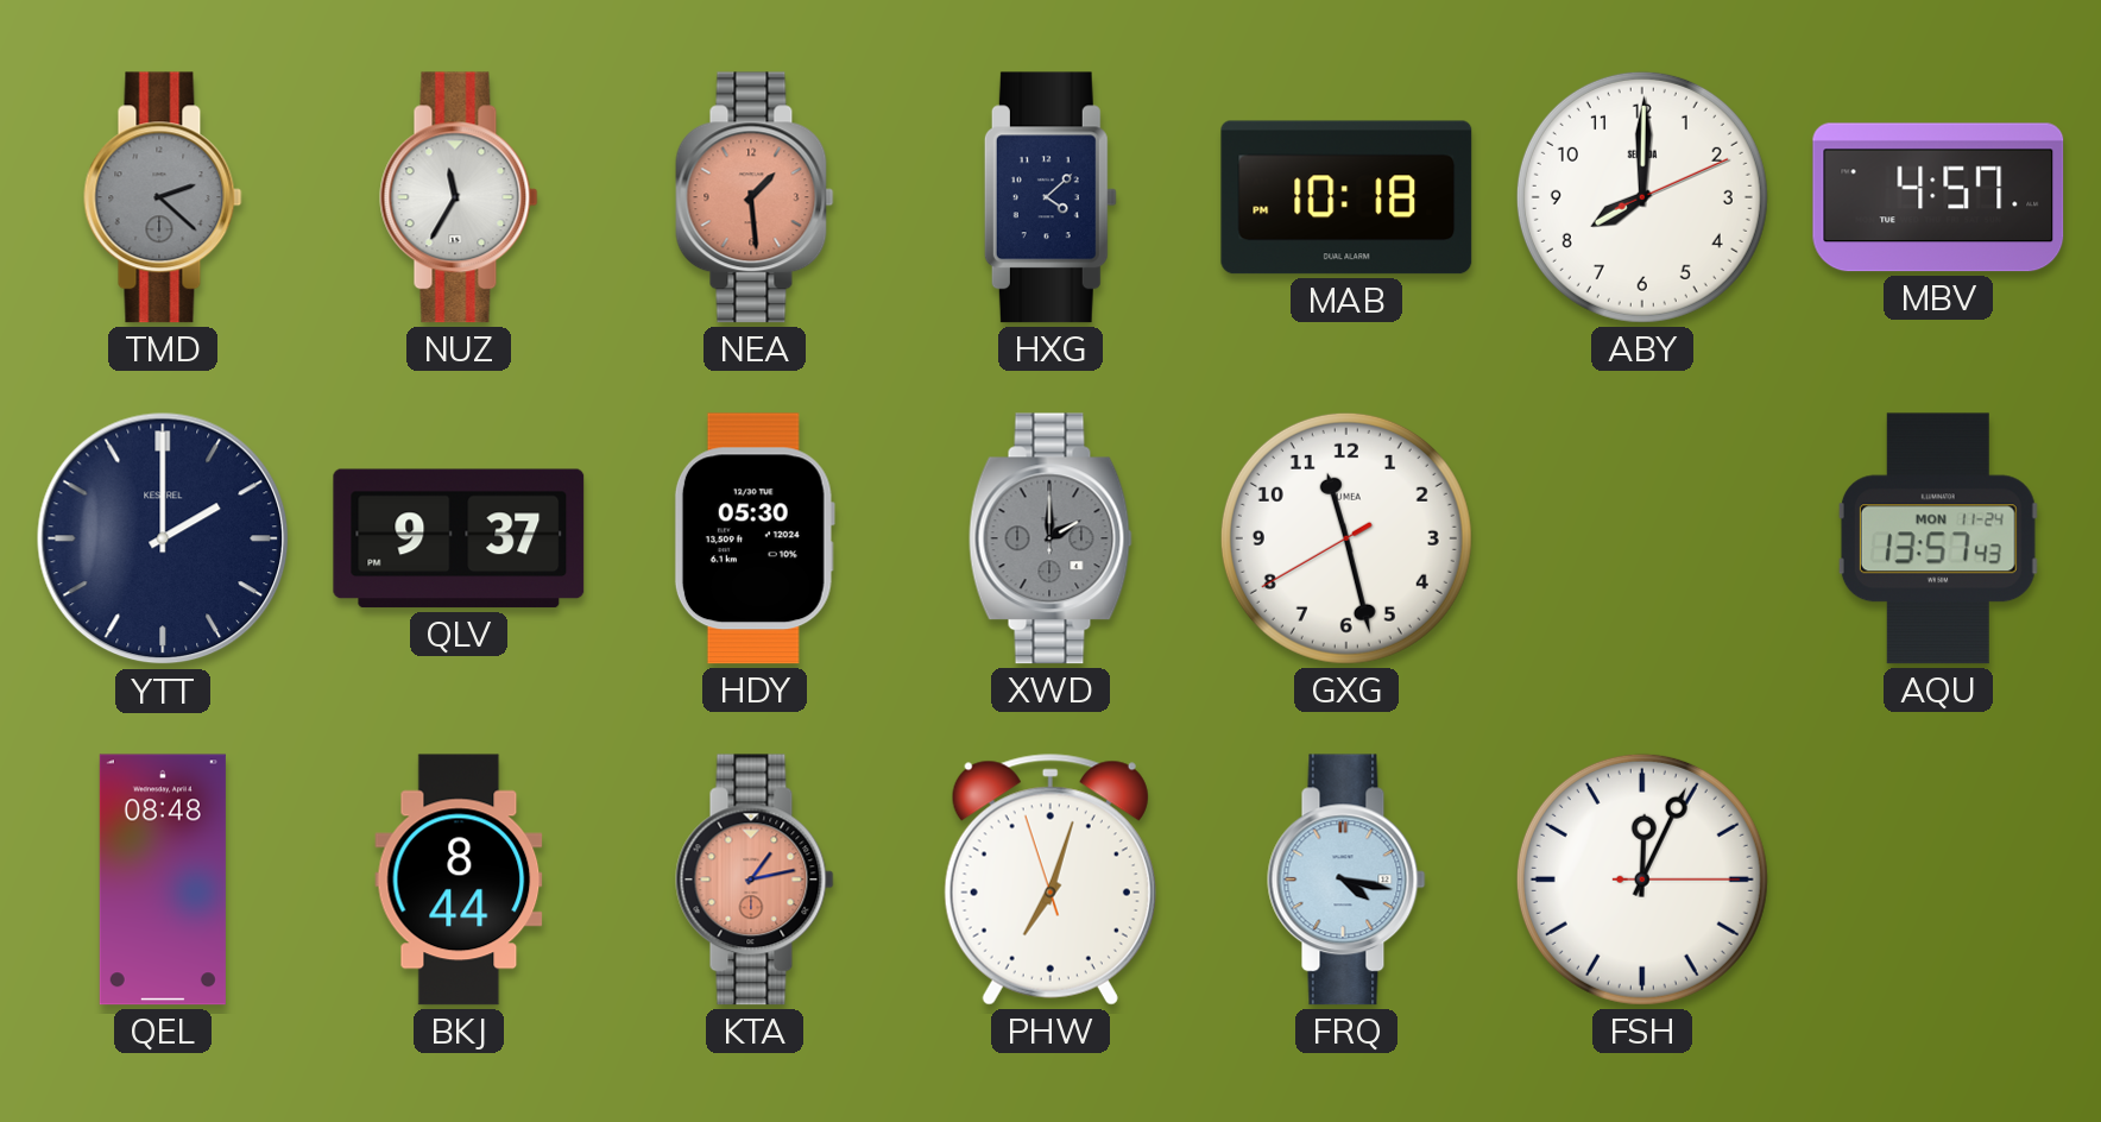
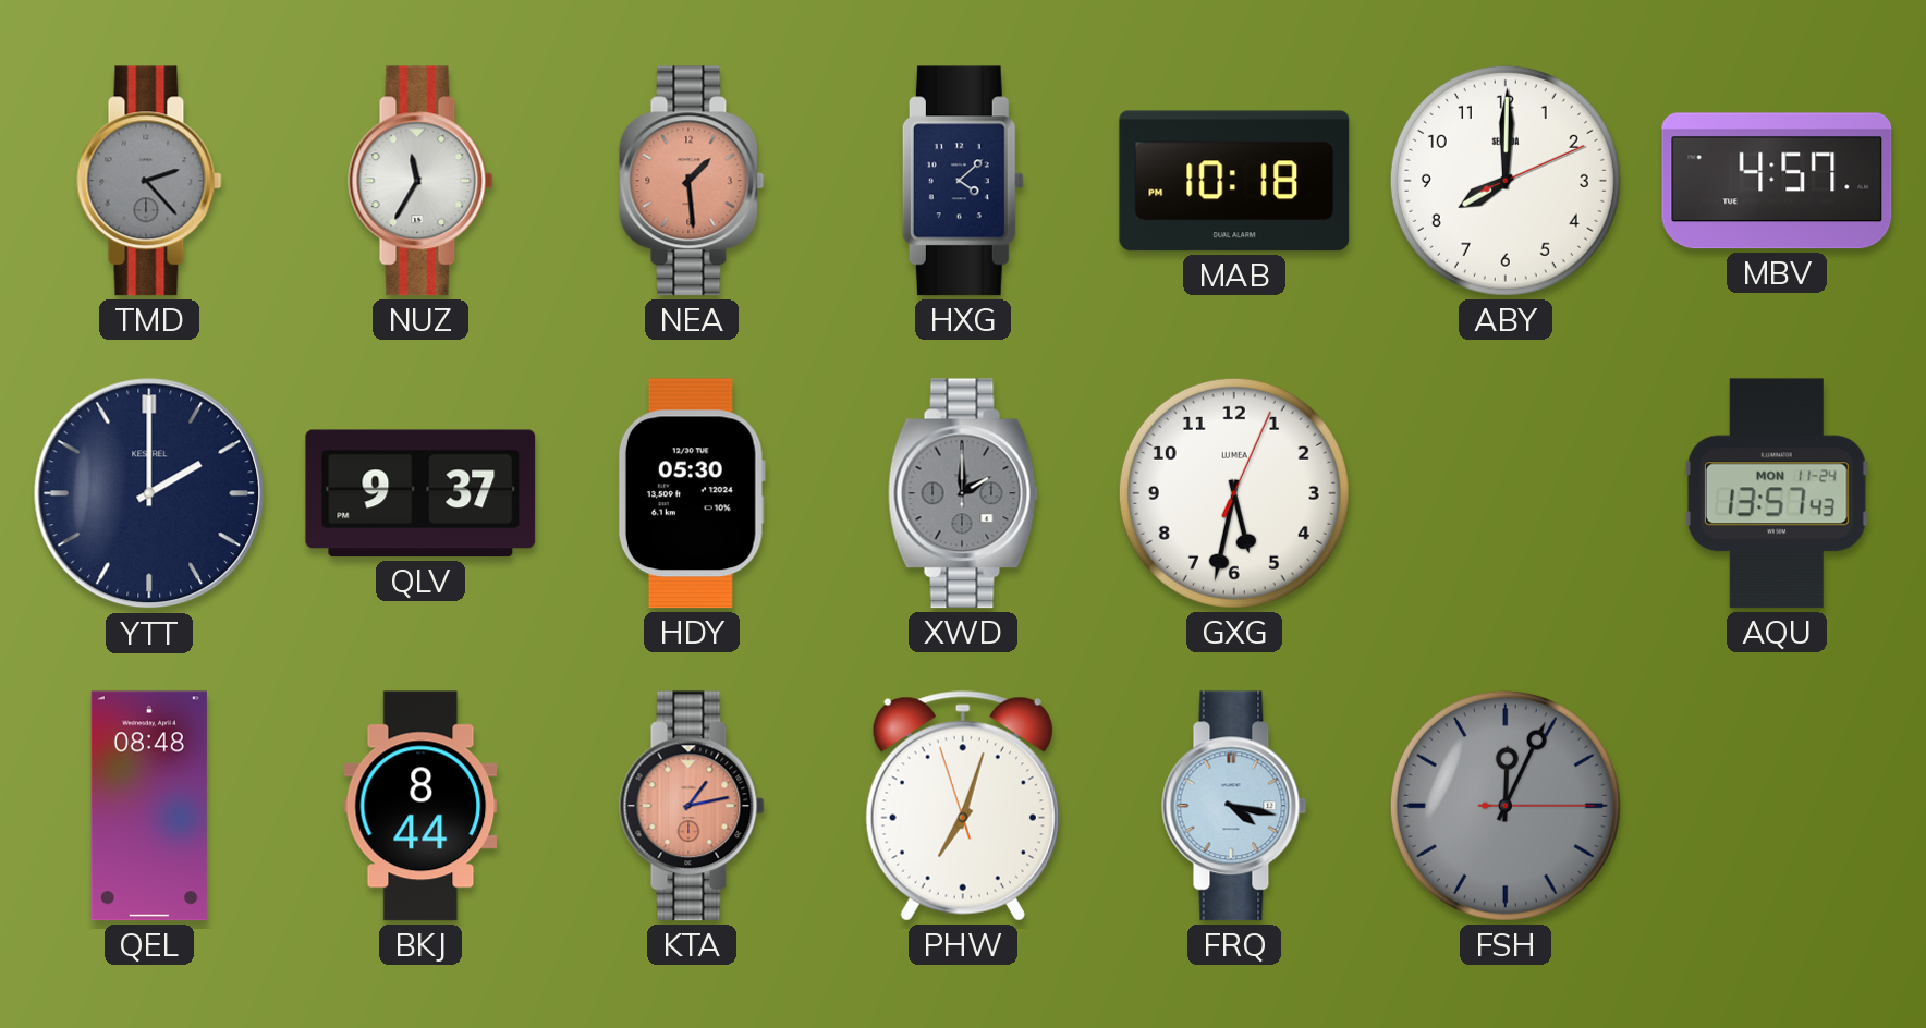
TMD: 2:22 -> 2:23
GXG: 11:27 -> 5:32
FSH dial: white -> grey
